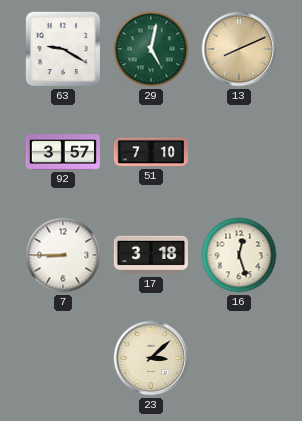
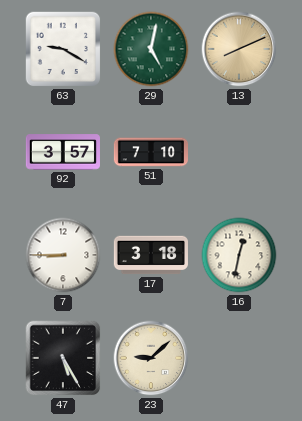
16: 12:27 -> 12:32
47: none -> 5:25
23: 3:08 -> 9:08
